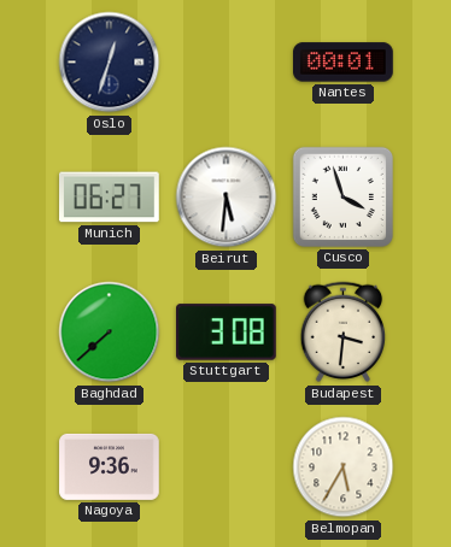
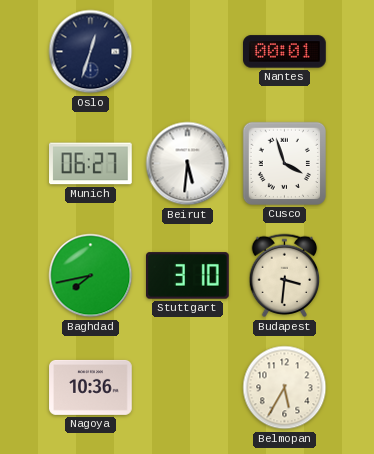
Baghdad: 7:38 -> 7:43
Stuttgart: 3:08 -> 3:10
Nagoya: 9:36 -> 10:36
